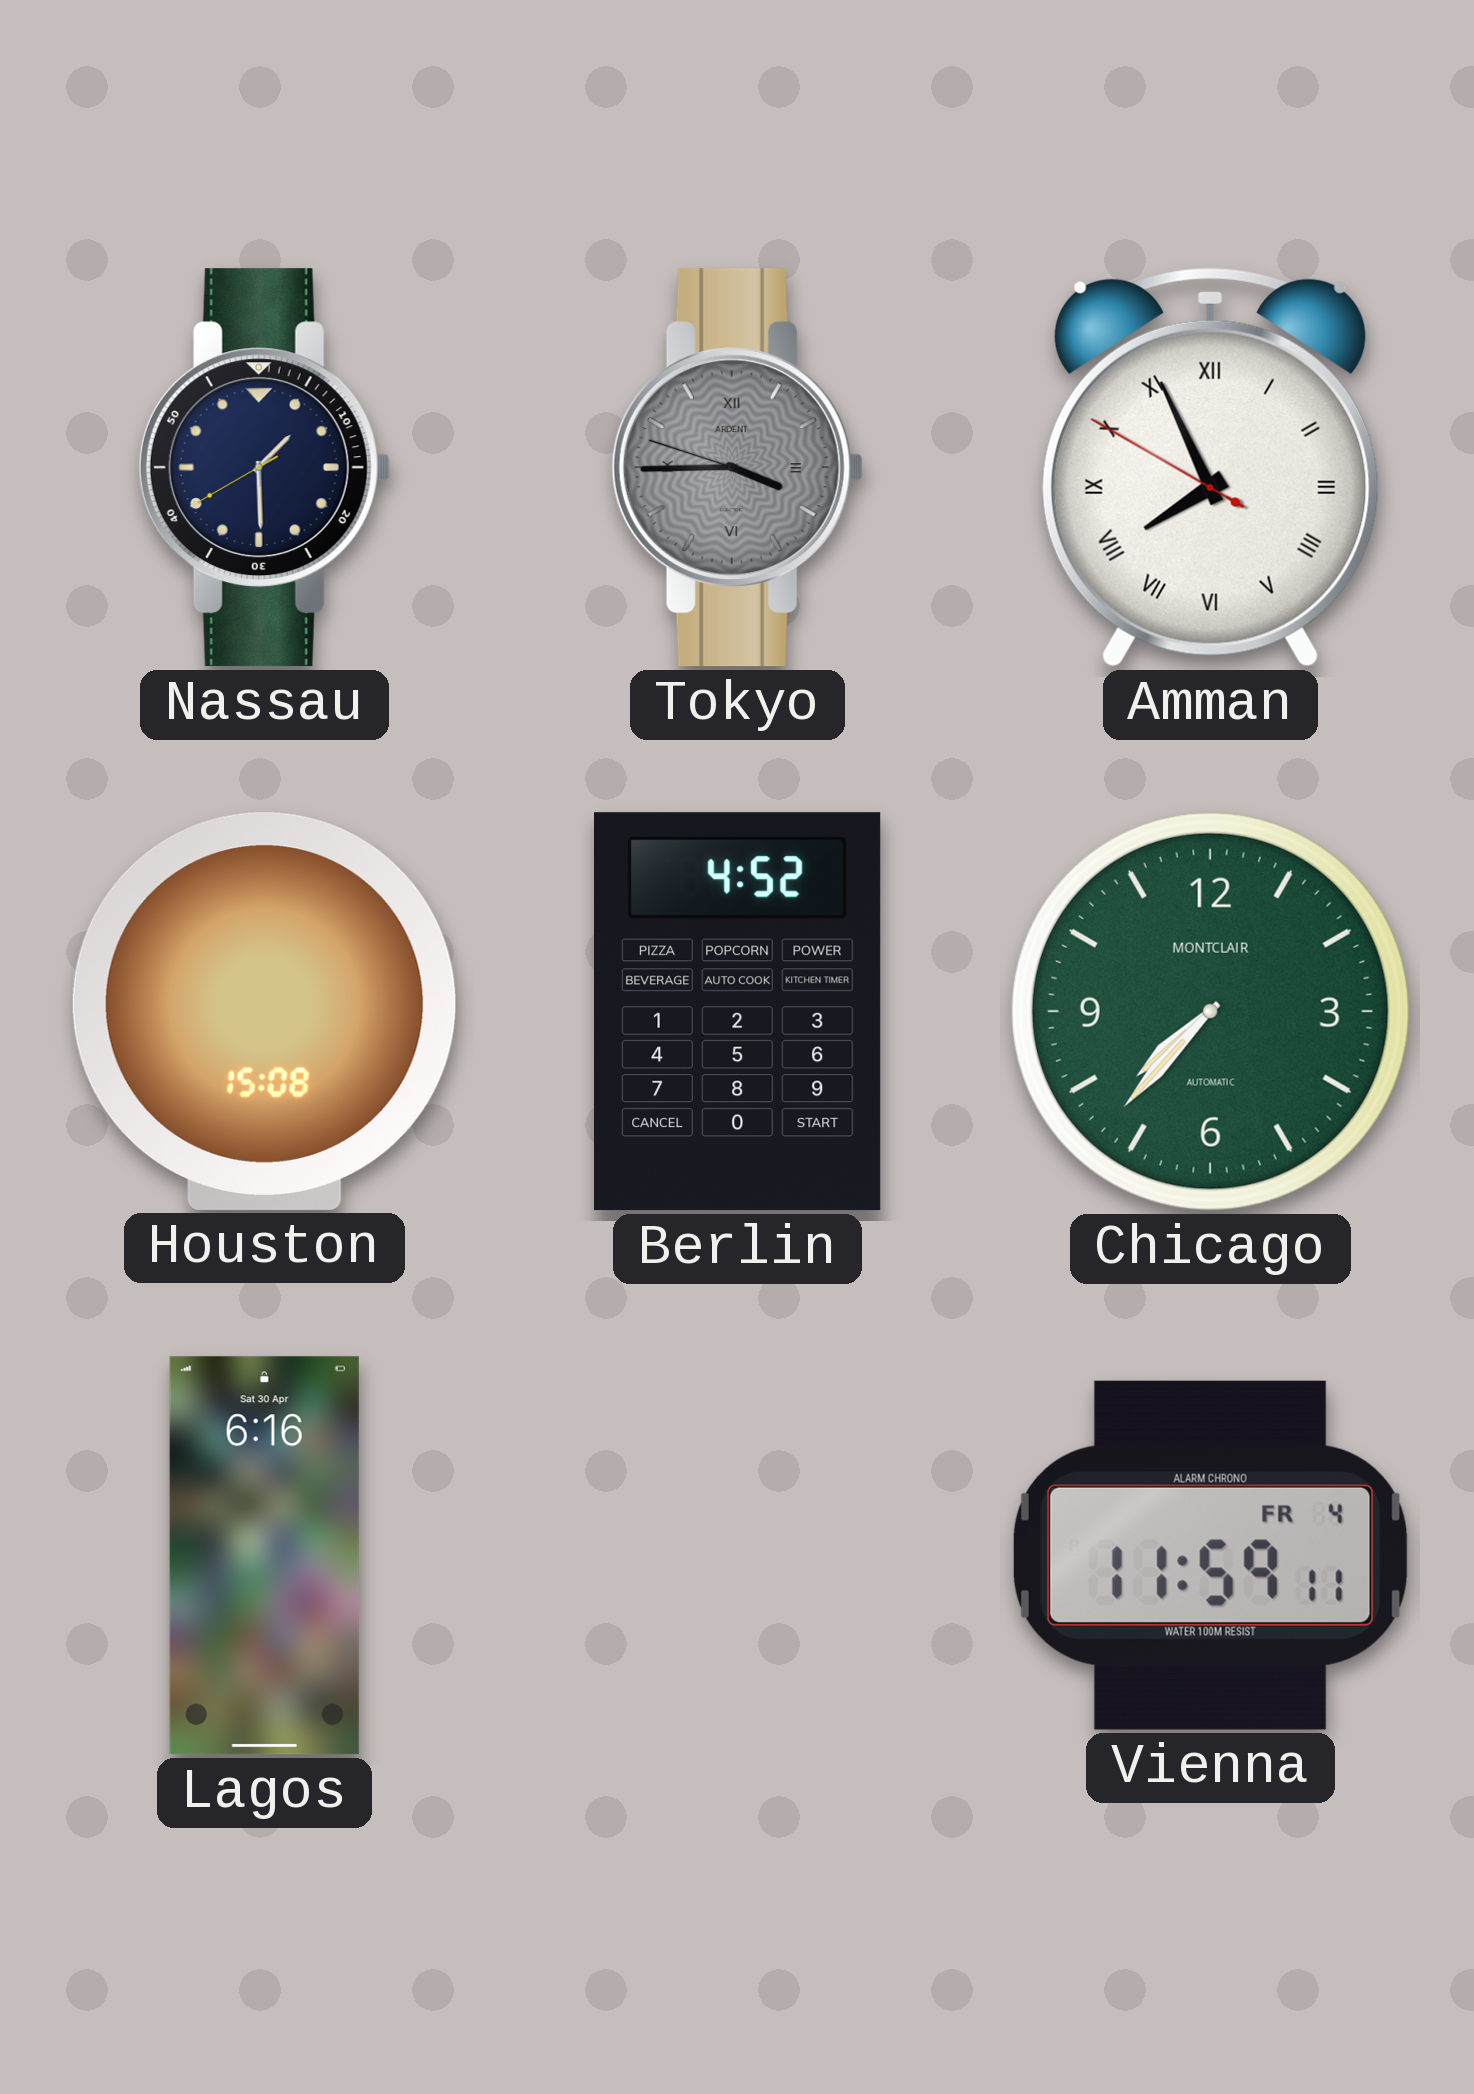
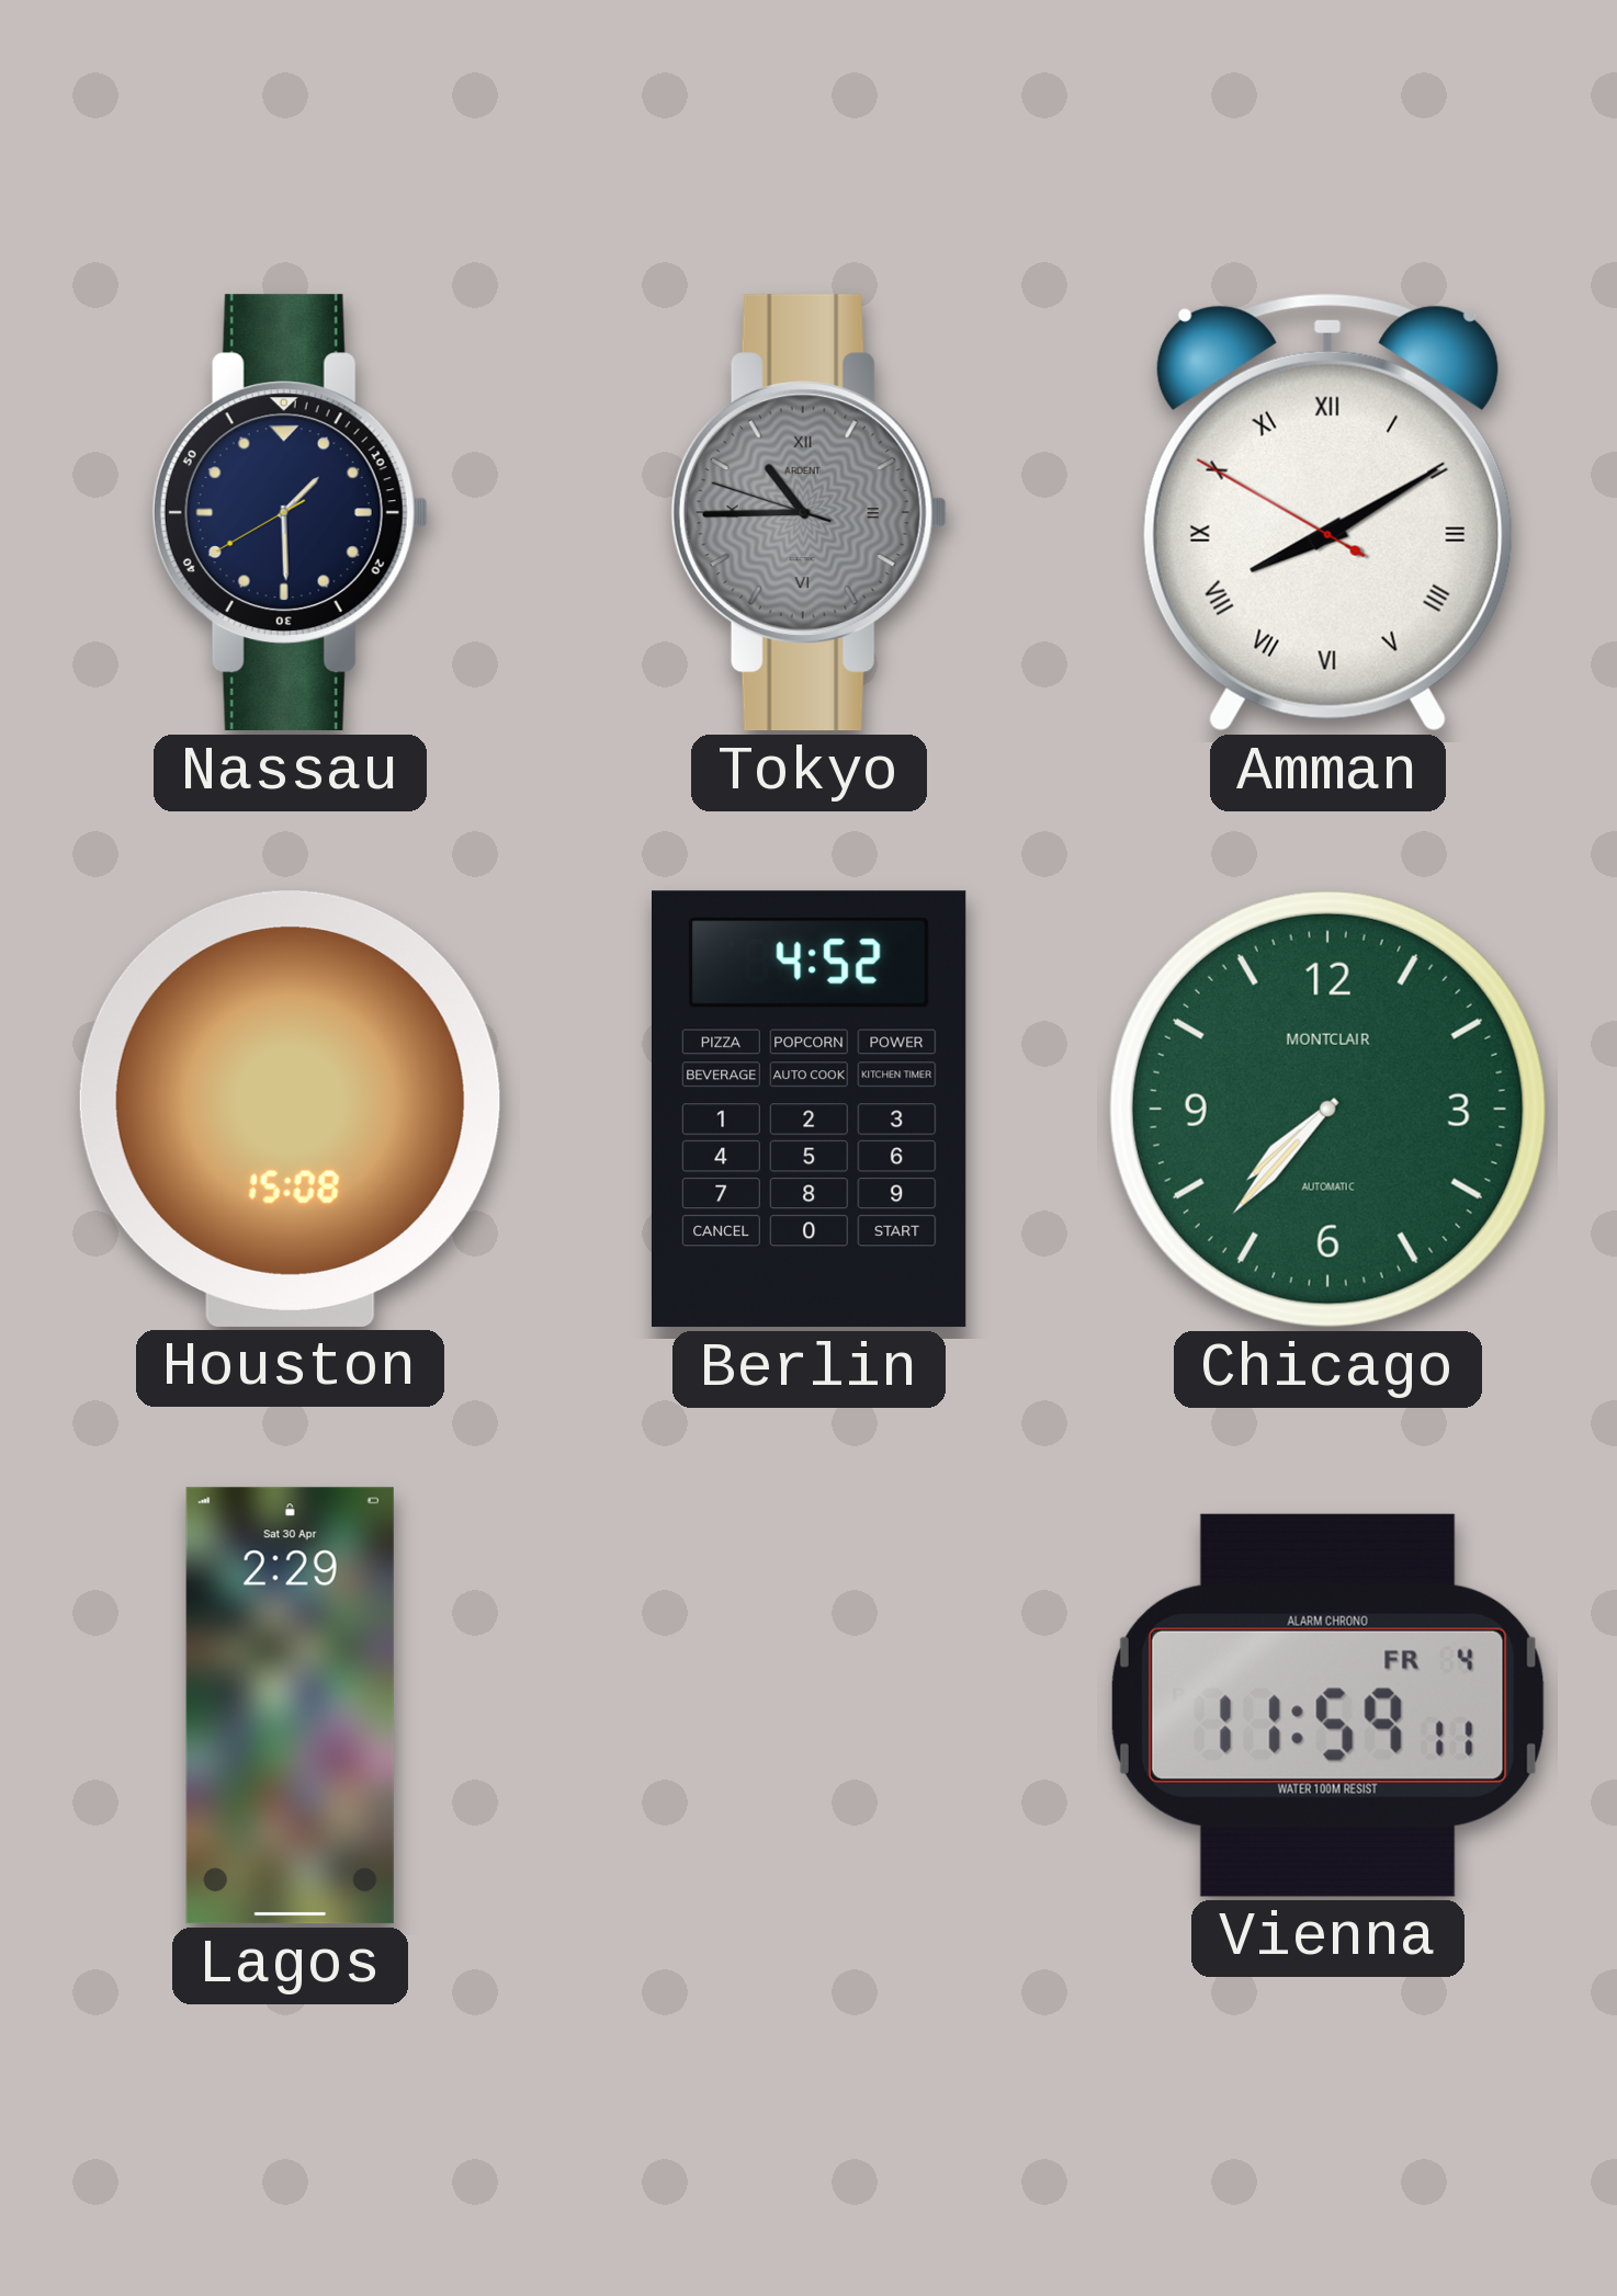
Tokyo: 3:44 -> 10:44
Amman: 7:55 -> 8:09
Lagos: 6:16 -> 2:29
